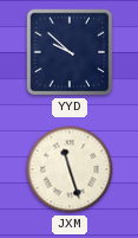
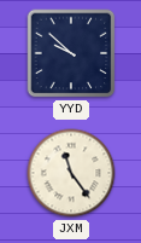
JXM: 11:27 -> 11:24
